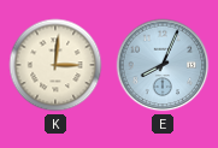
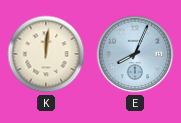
K: 3:01 -> 12:01
